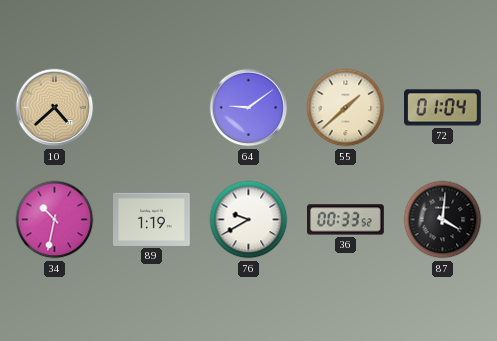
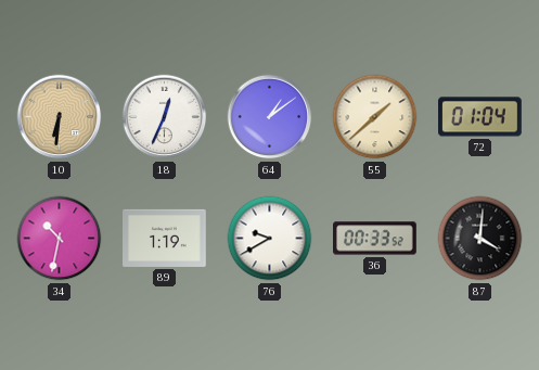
10: 4:38 -> 6:31
18: none -> 12:34
64: 9:09 -> 1:09
